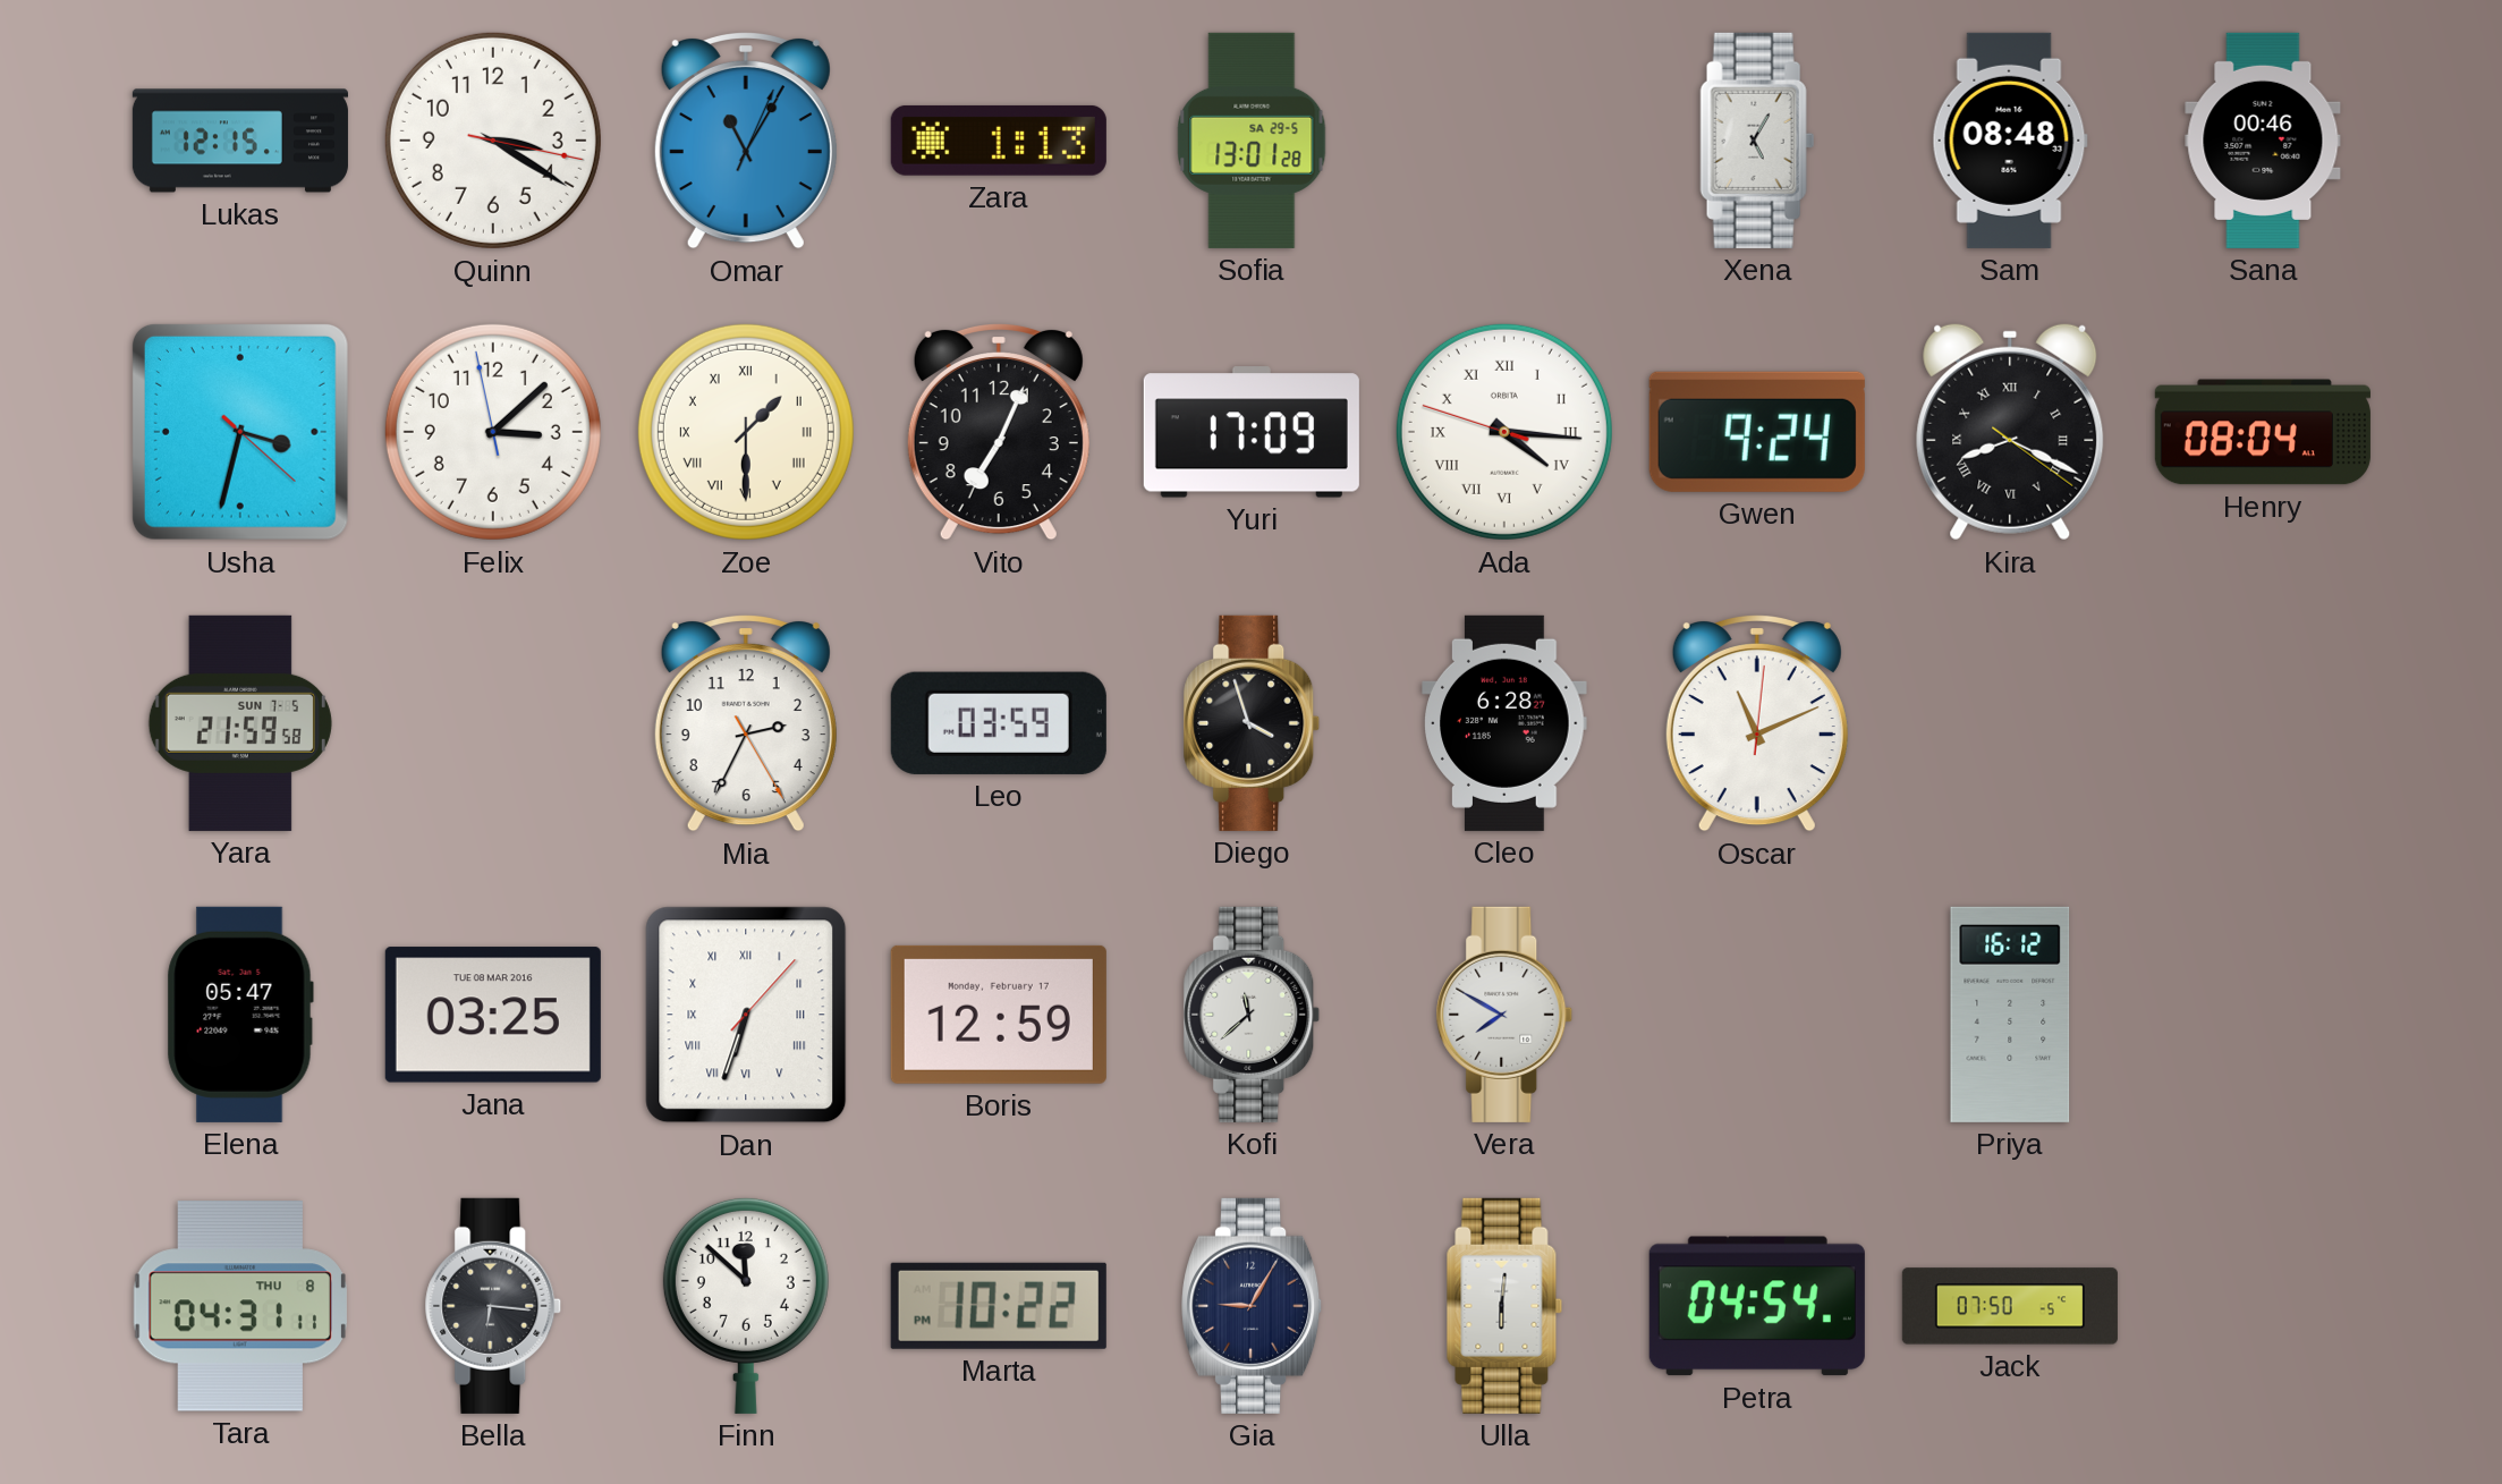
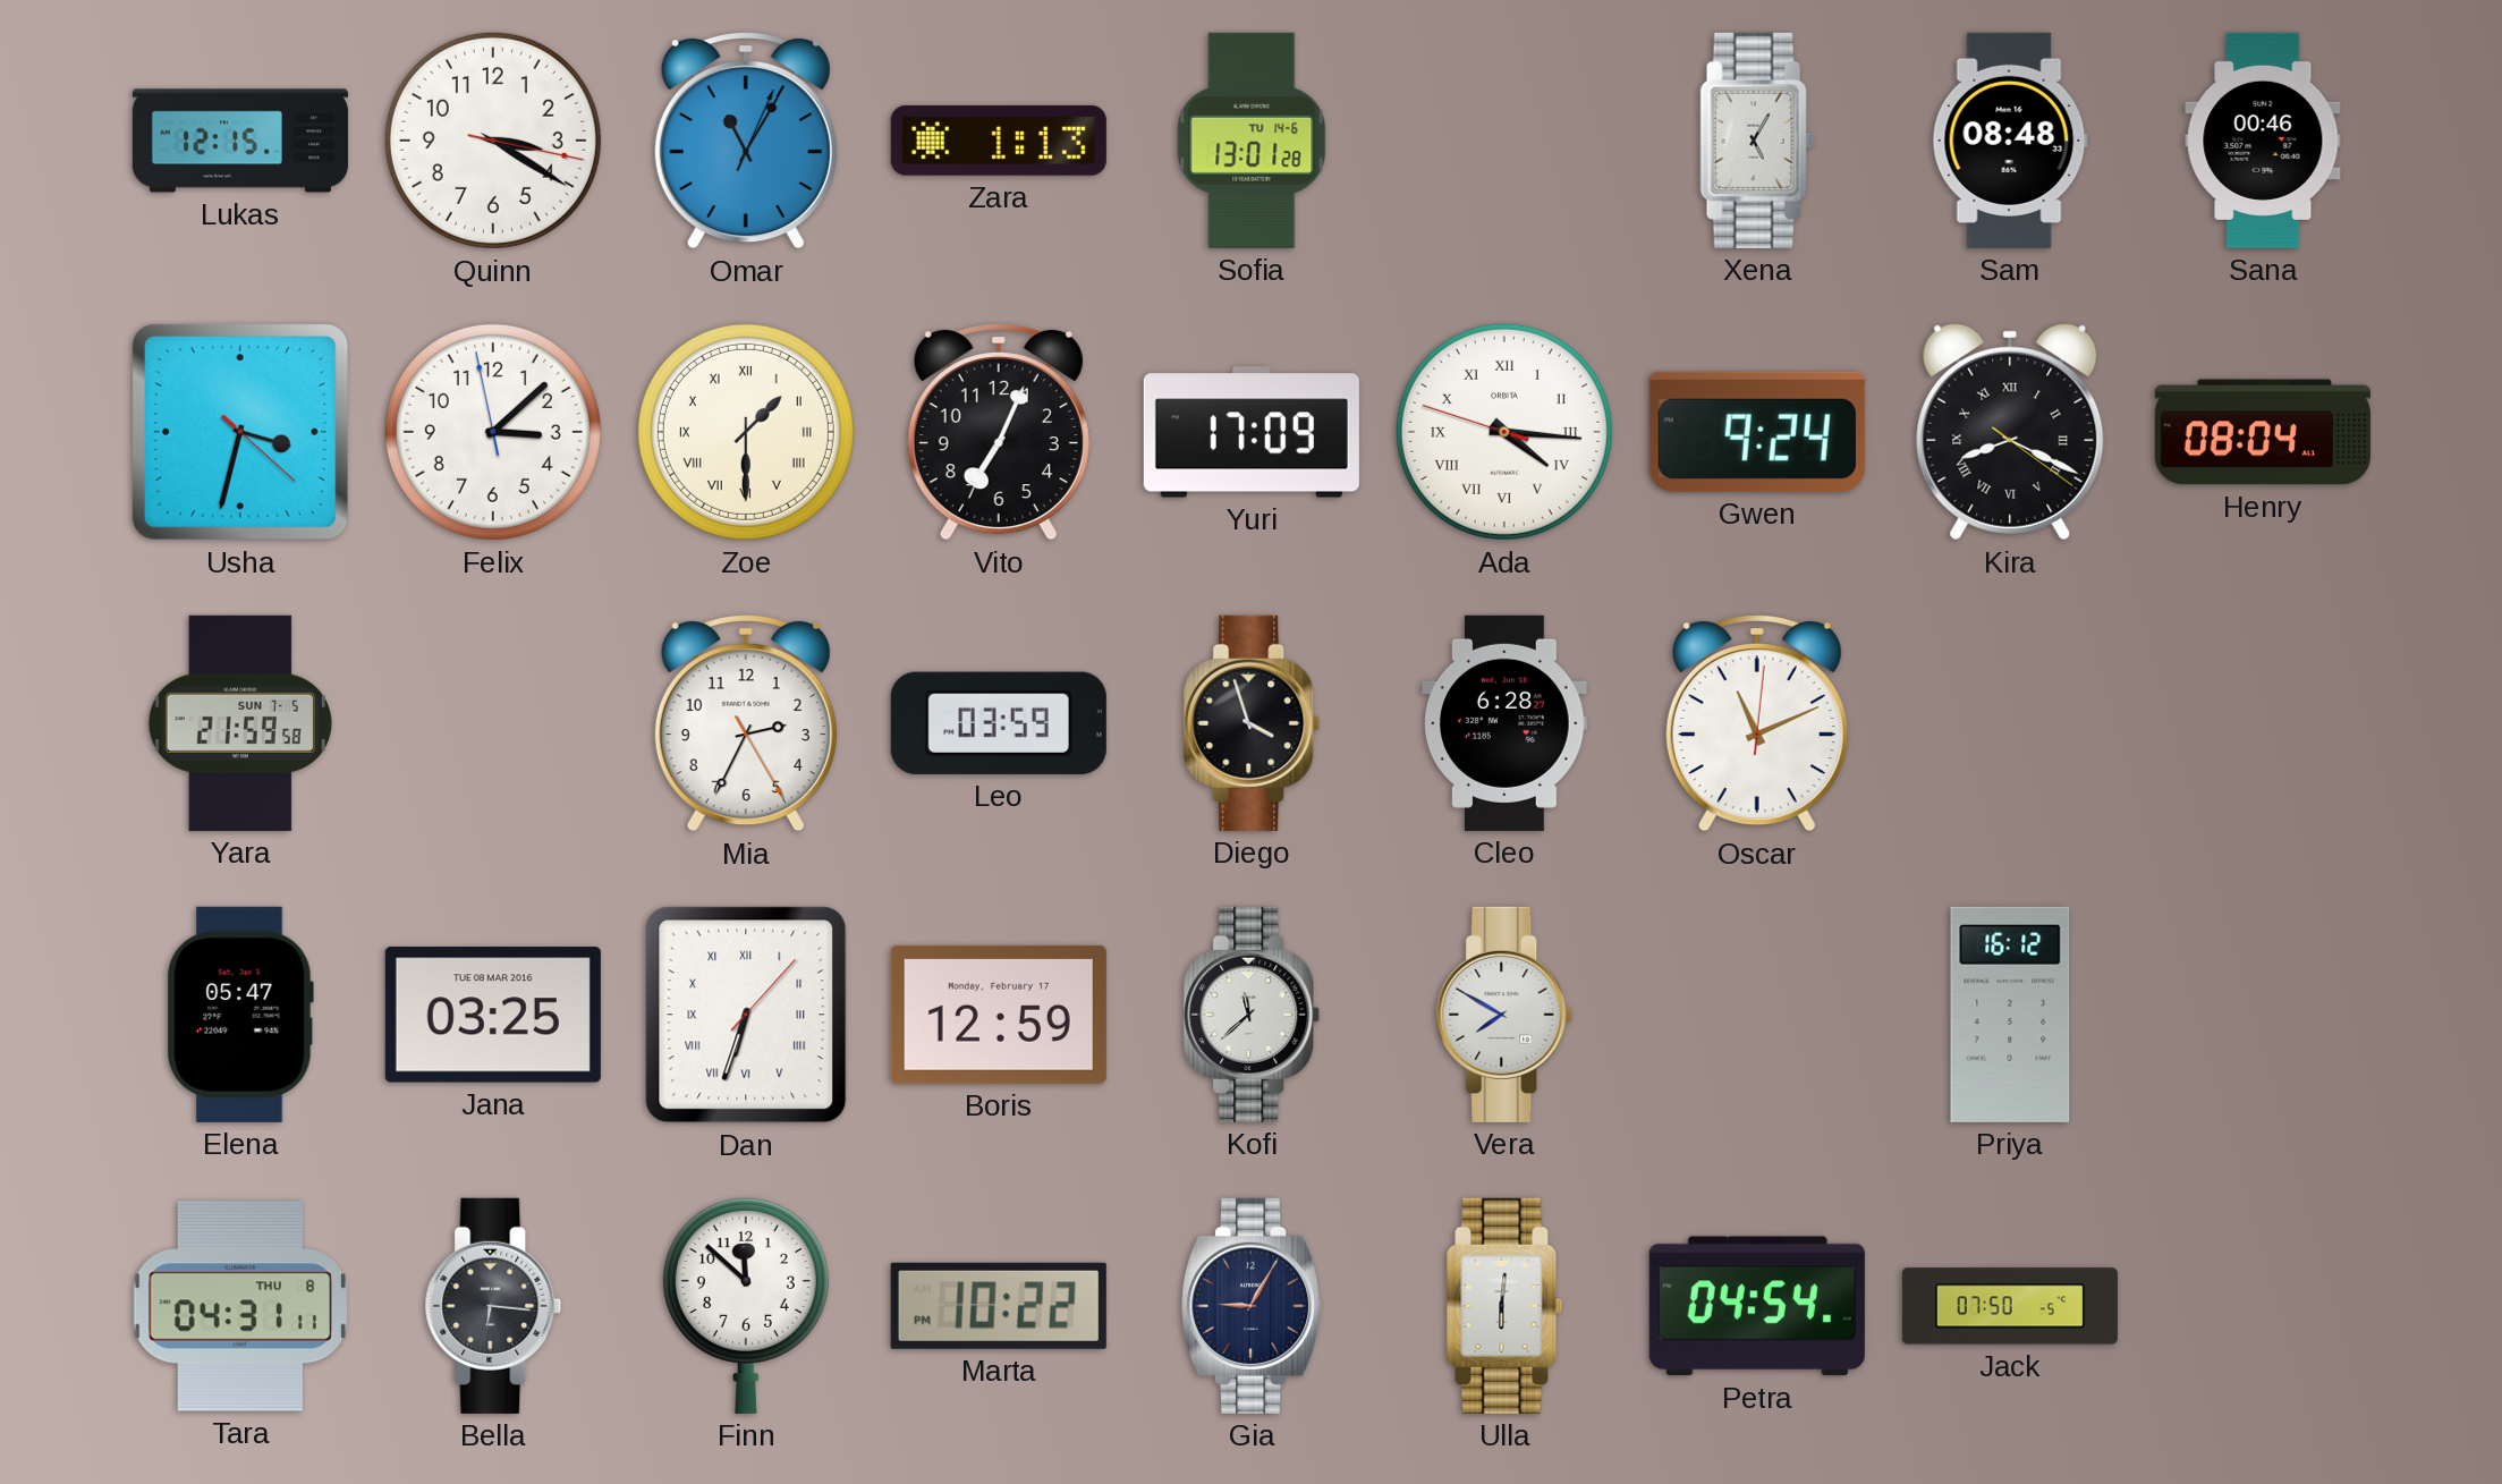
Sofia date: SA 29-5 -> TU 14-6
